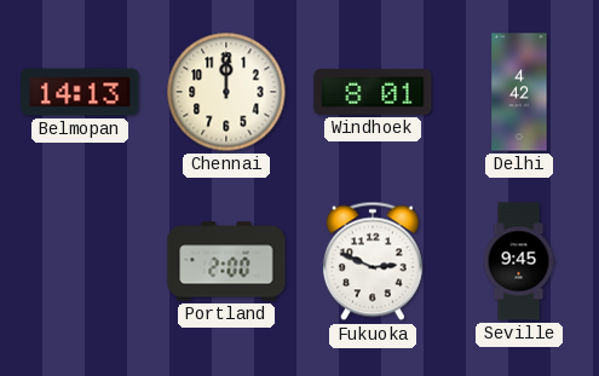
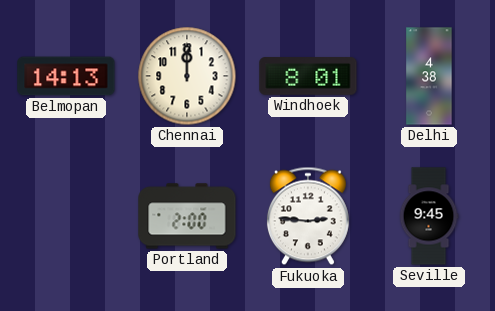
Delhi: 4:42 -> 4:38
Fukuoka: 2:49 -> 2:46
